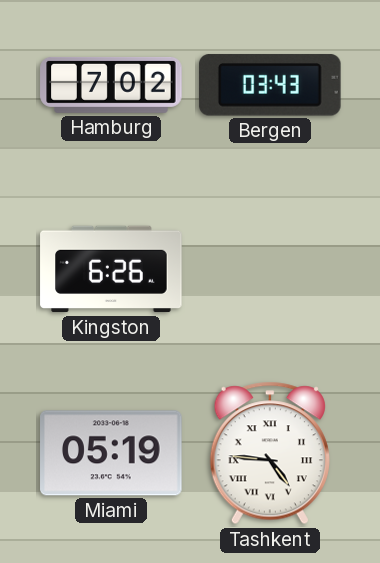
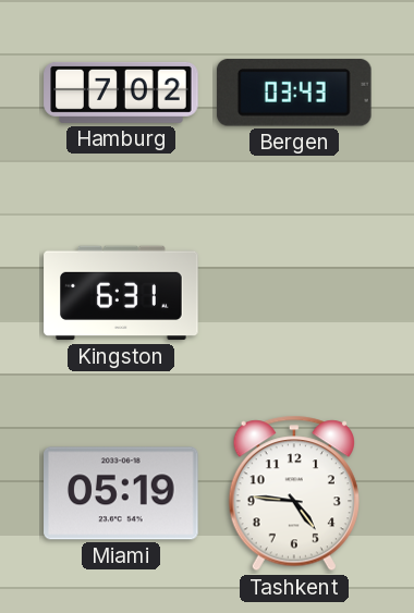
Kingston: 6:26 -> 6:31
Tashkent numerals: Roman -> Arabic
